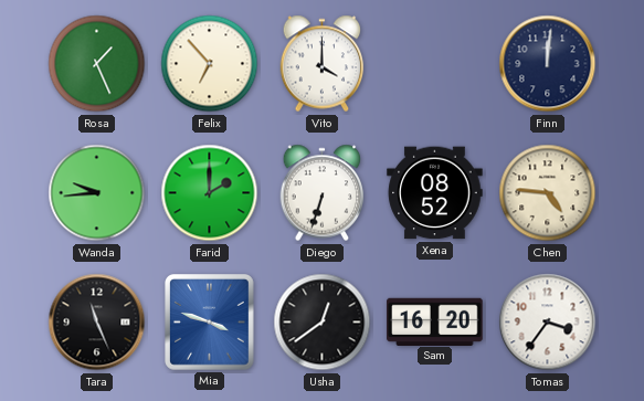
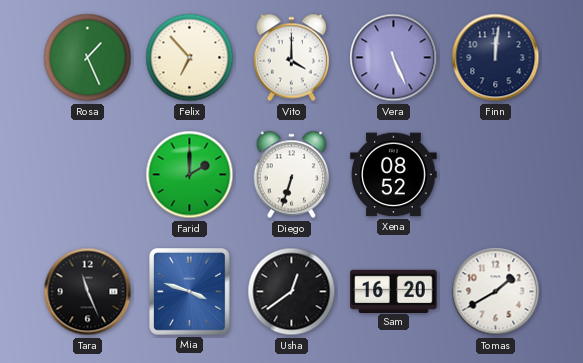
Vera: none -> 5:26
Wanda: 9:44 -> none
Chen: 4:46 -> none
Tomas: 3:36 -> 1:40
